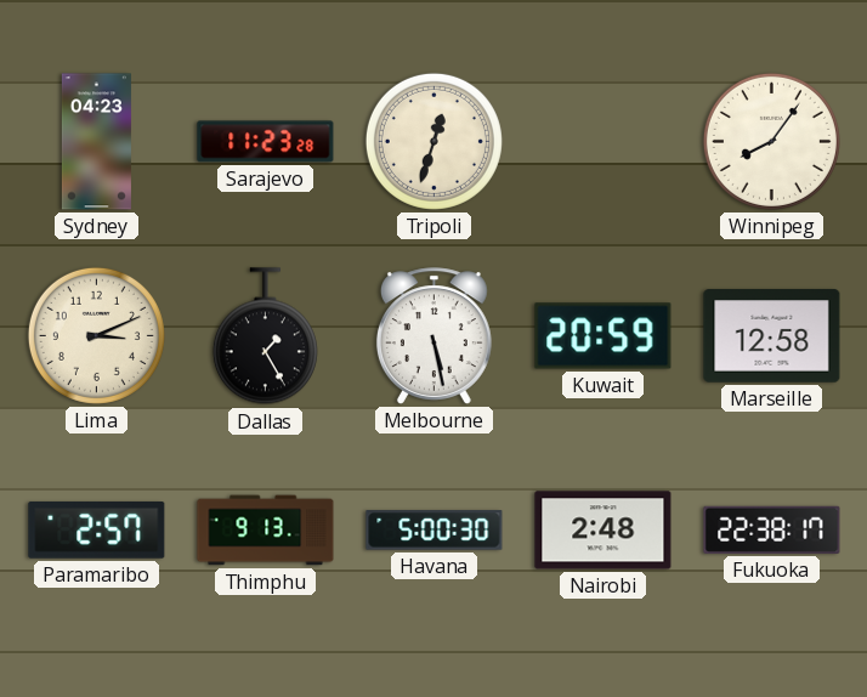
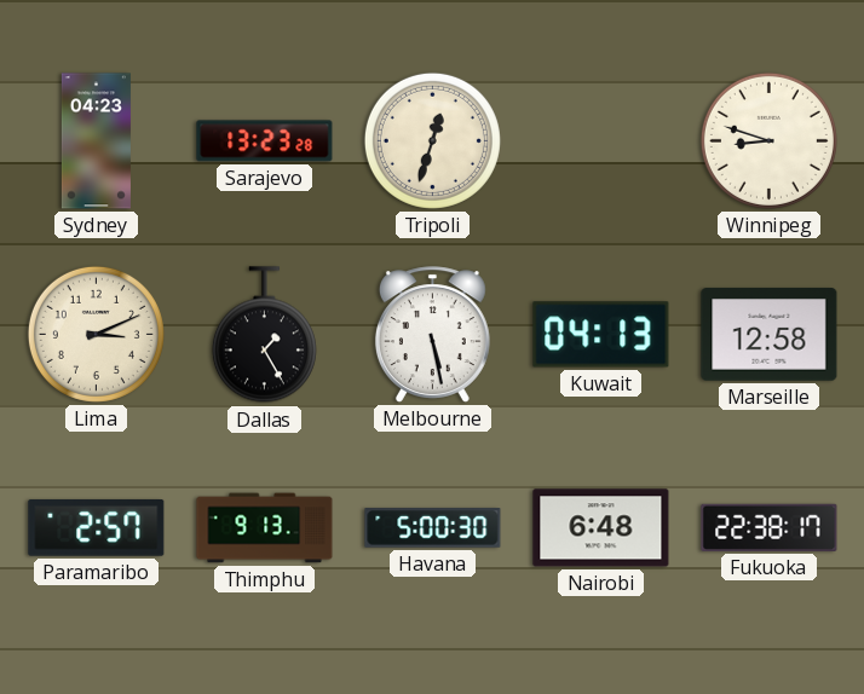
Sarajevo: 11:23 -> 13:23
Winnipeg: 8:06 -> 8:48
Kuwait: 20:59 -> 04:13
Nairobi: 2:48 -> 6:48
